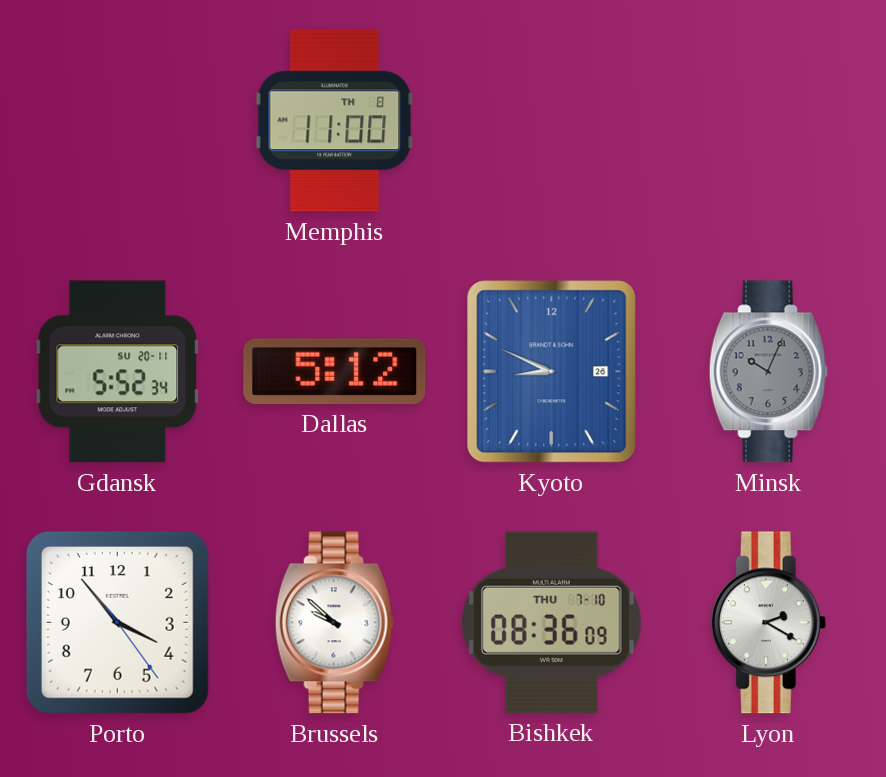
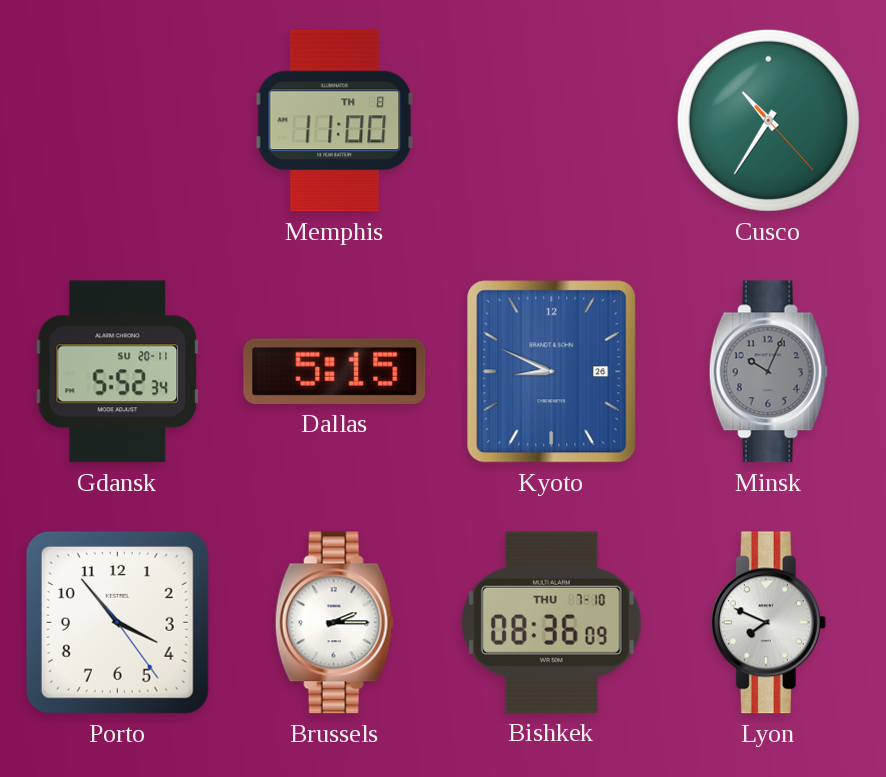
Cusco: none -> 10:35
Dallas: 5:12 -> 5:15
Brussels: 9:52 -> 2:15
Lyon: 2:20 -> 7:49
